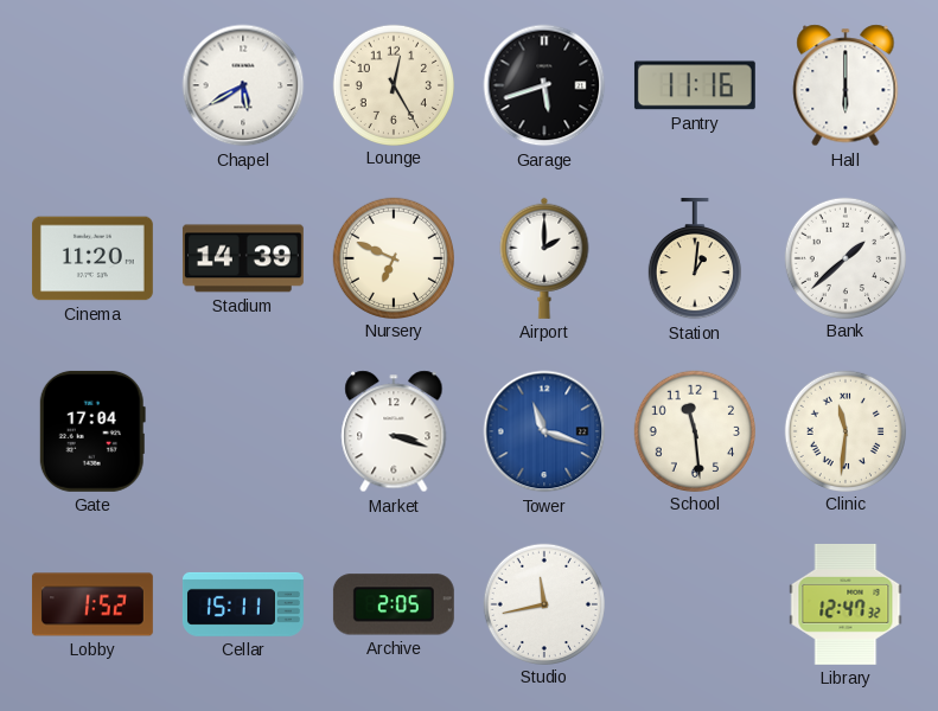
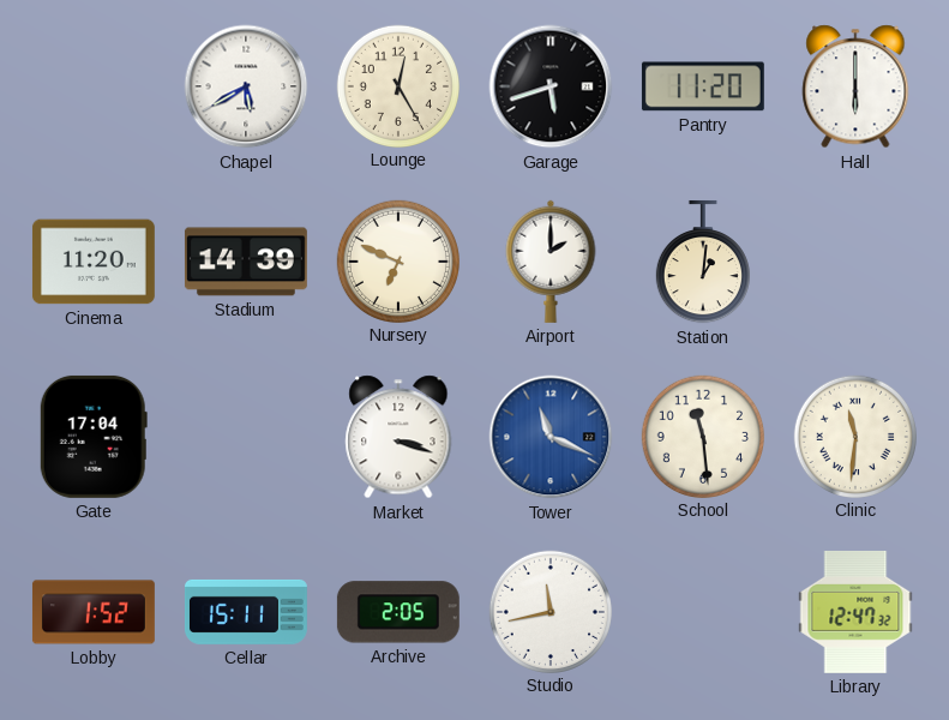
Pantry: 11:16 -> 11:20
Bank: 1:38 -> none
Tower: 11:18 -> 11:19
